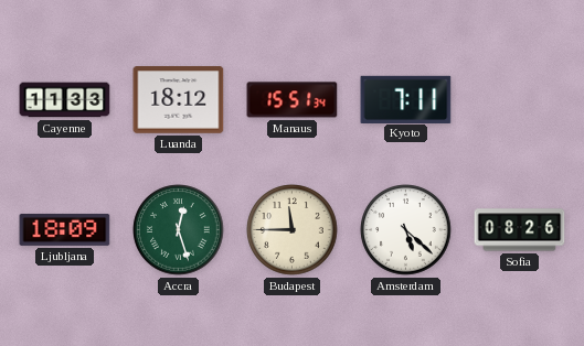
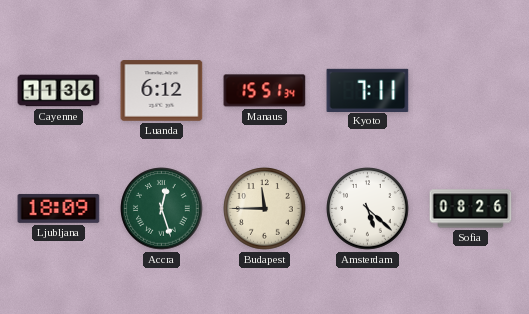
Cayenne: 11:33 -> 11:36
Luanda: 18:12 -> 6:12
